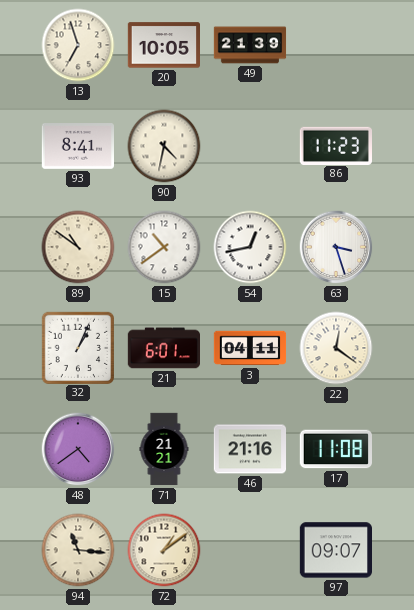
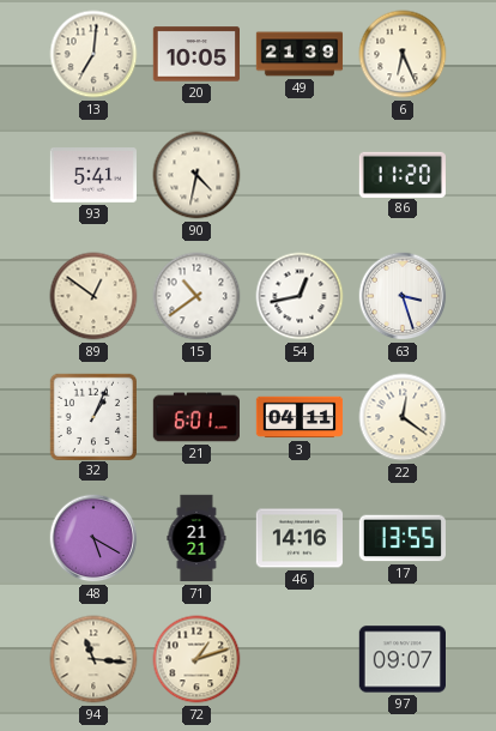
13: 6:57 -> 7:01
6: none -> 6:26
93: 8:41 -> 5:41
86: 11:23 -> 11:20
89: 10:51 -> 12:51
48: 4:39 -> 5:20
46: 21:16 -> 14:16
17: 11:08 -> 13:55
72: 1:09 -> 1:12
